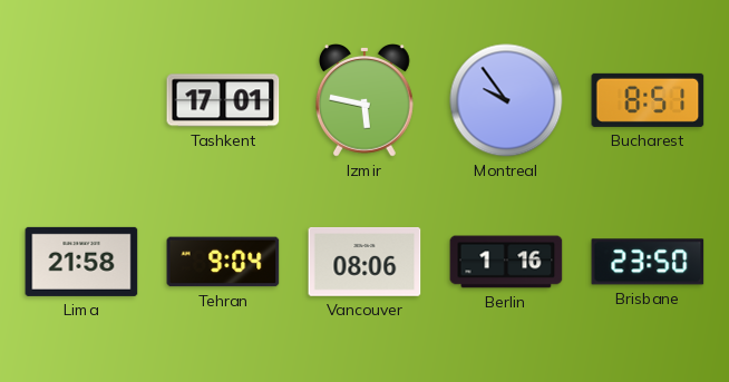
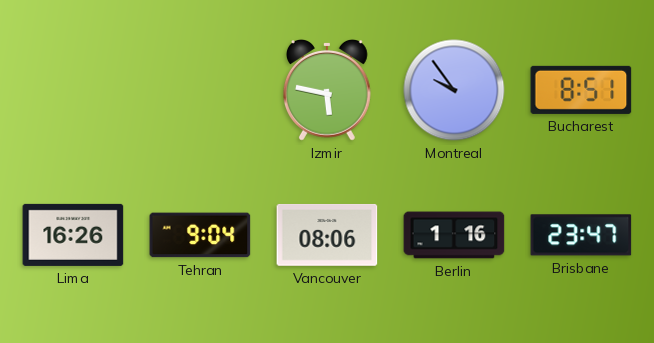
Tashkent: 17:01 -> none
Lima: 21:58 -> 16:26
Brisbane: 23:50 -> 23:47
